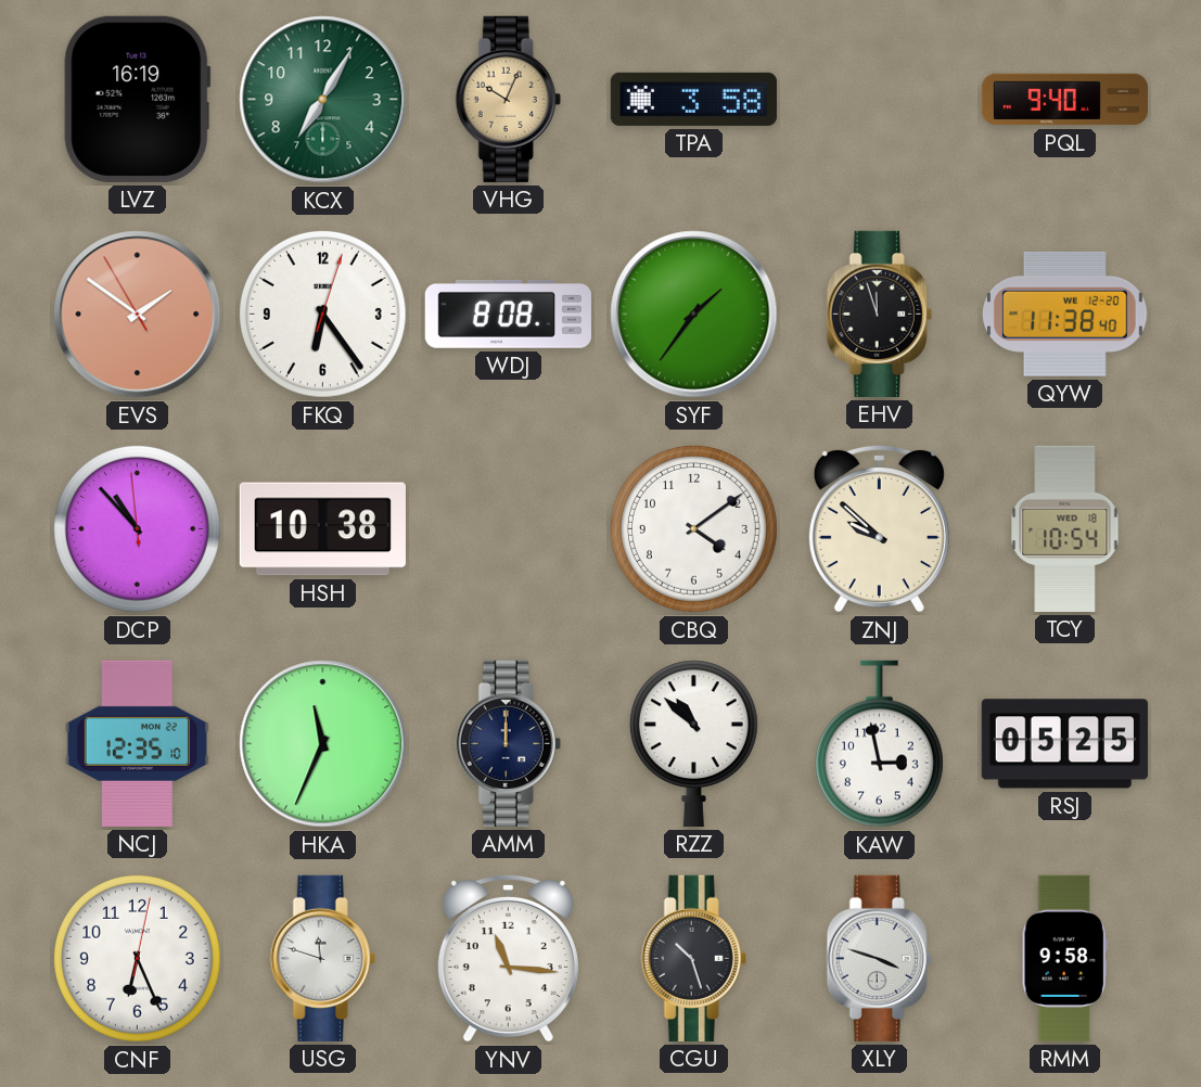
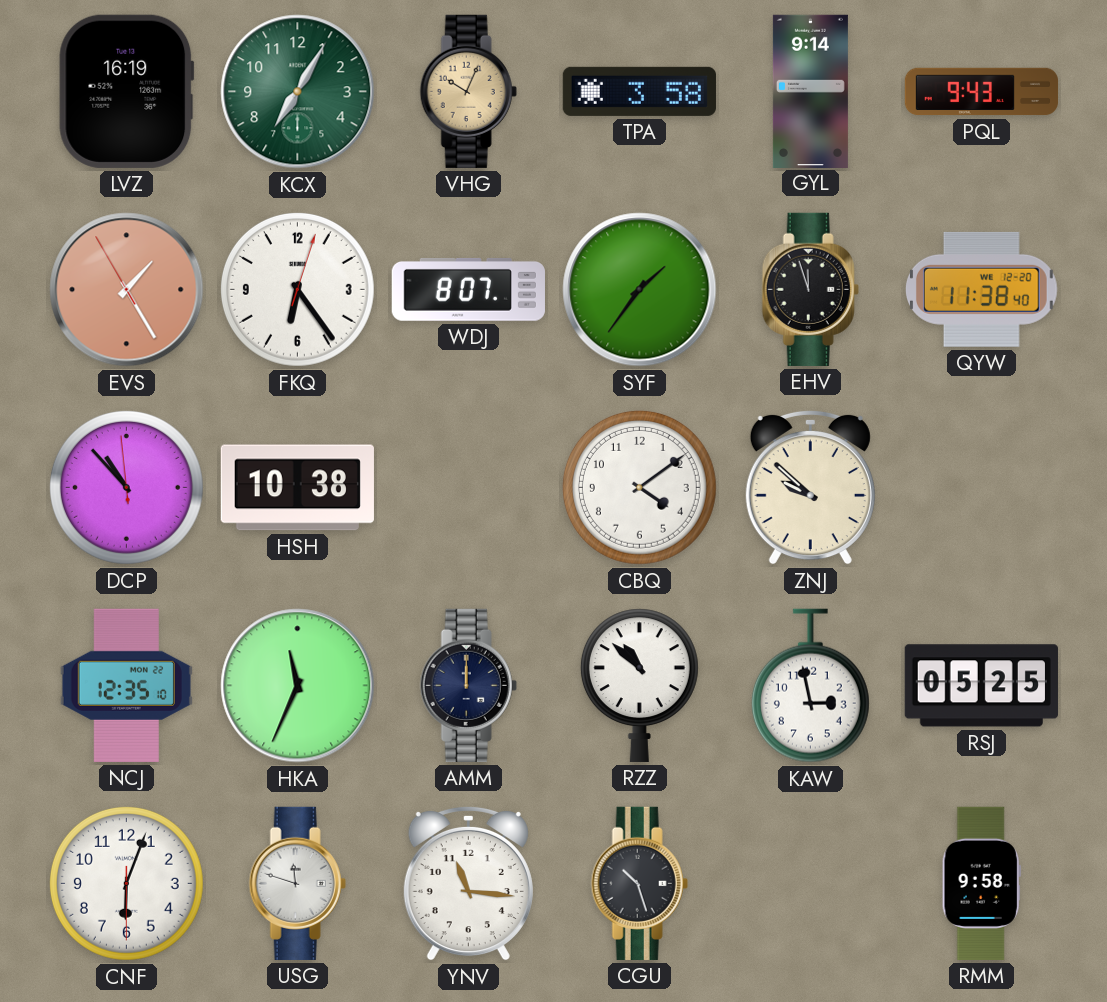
GYL: none -> 9:14
PQL: 9:40 -> 9:43
EVS: 1:50 -> 1:24
WDJ: 8:08 -> 8:07
TCY: 10:54 -> none
CNF: 6:26 -> 6:03
XLY: 3:48 -> none
